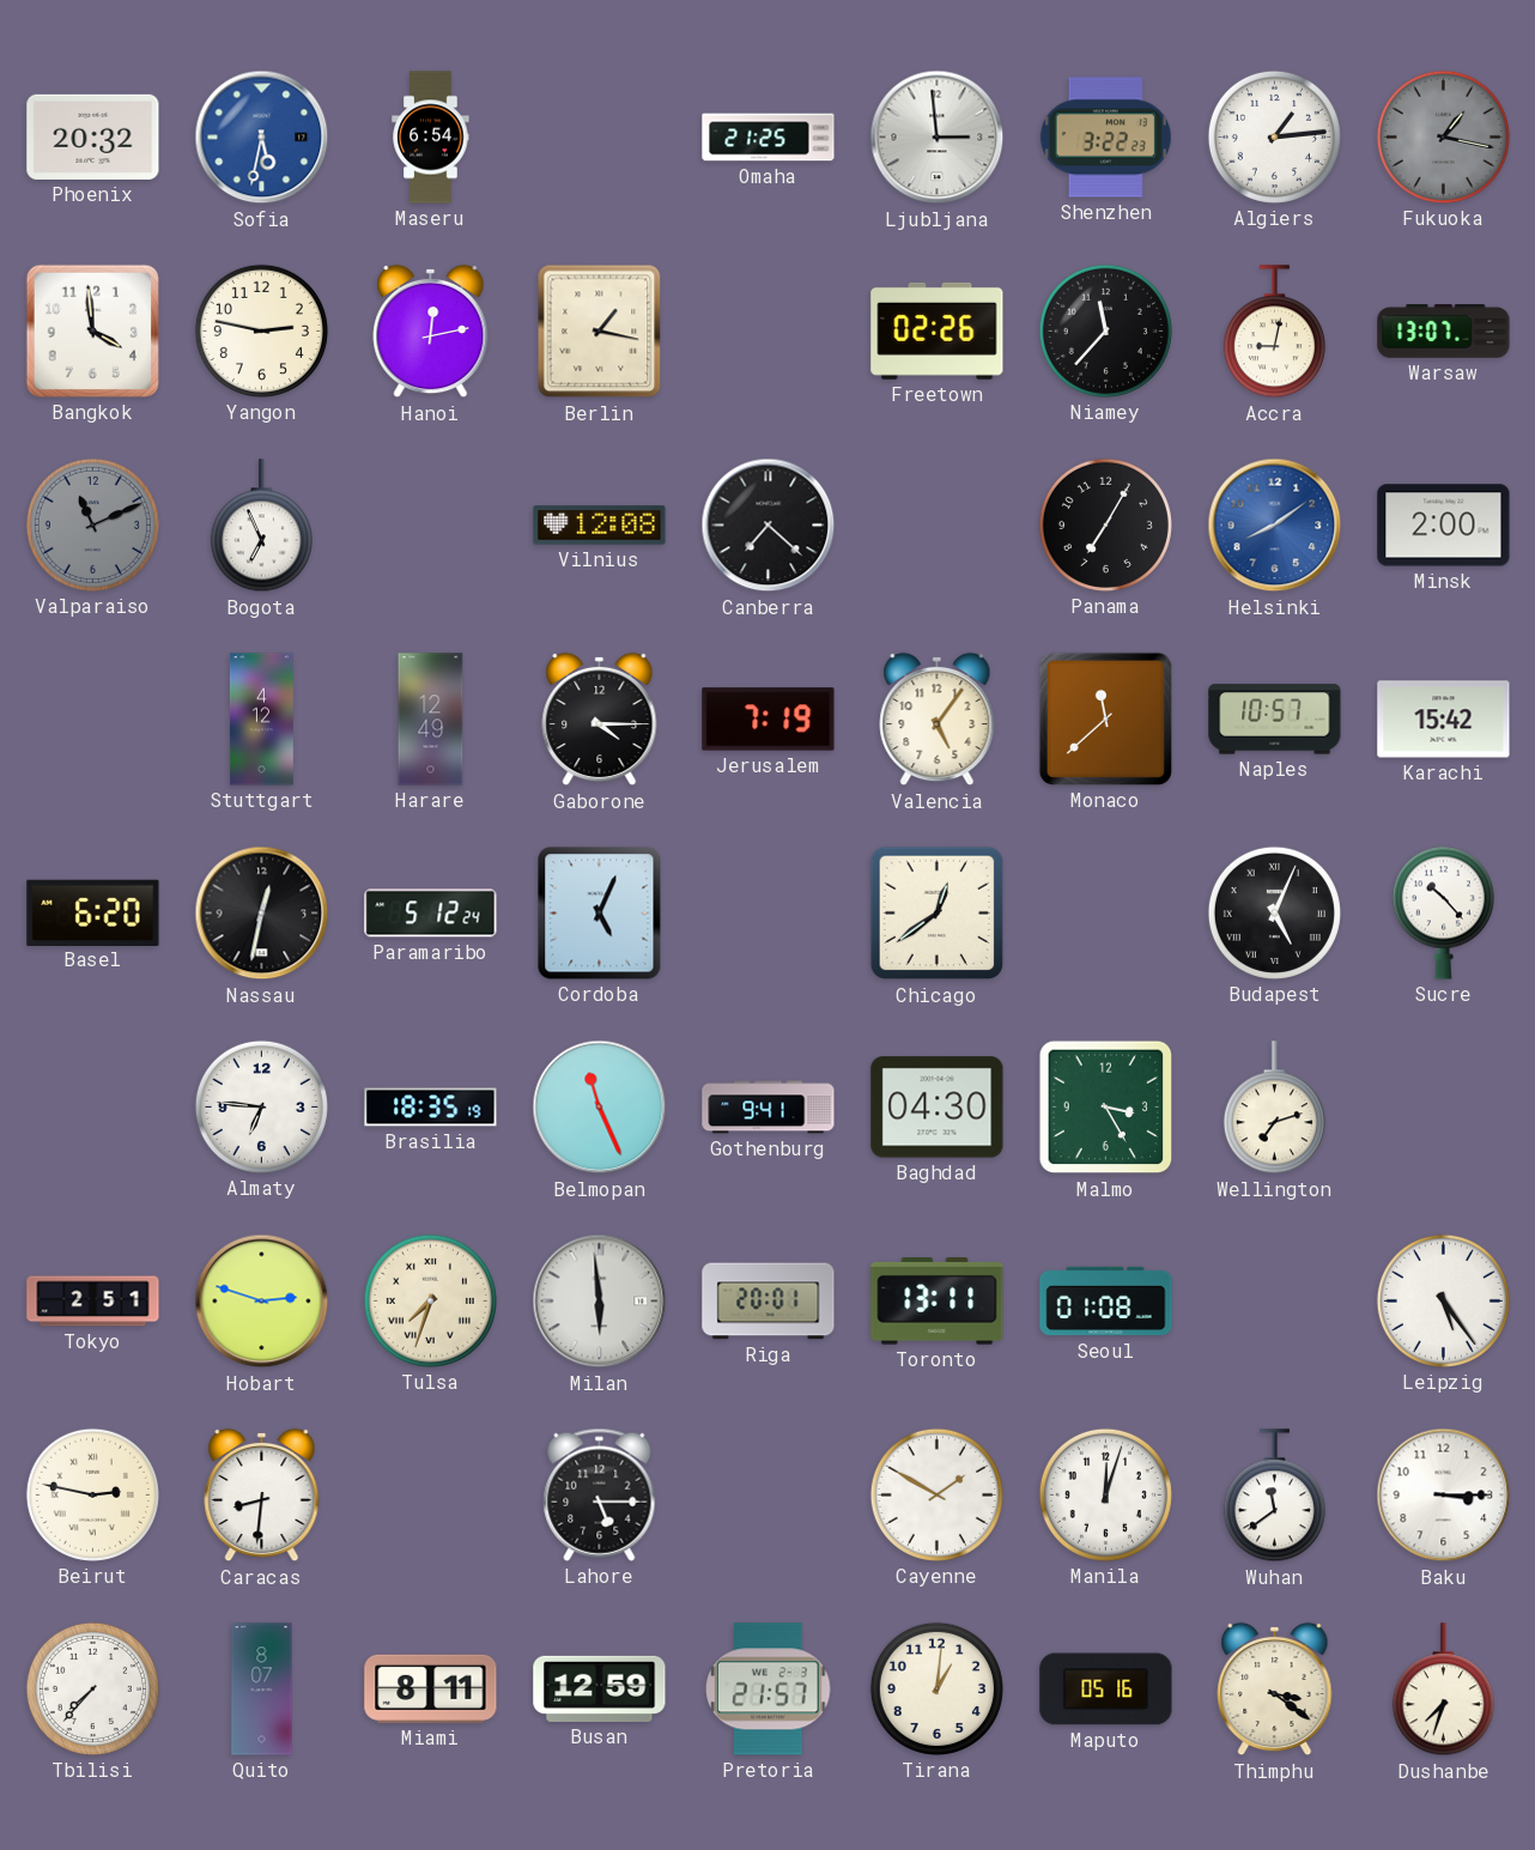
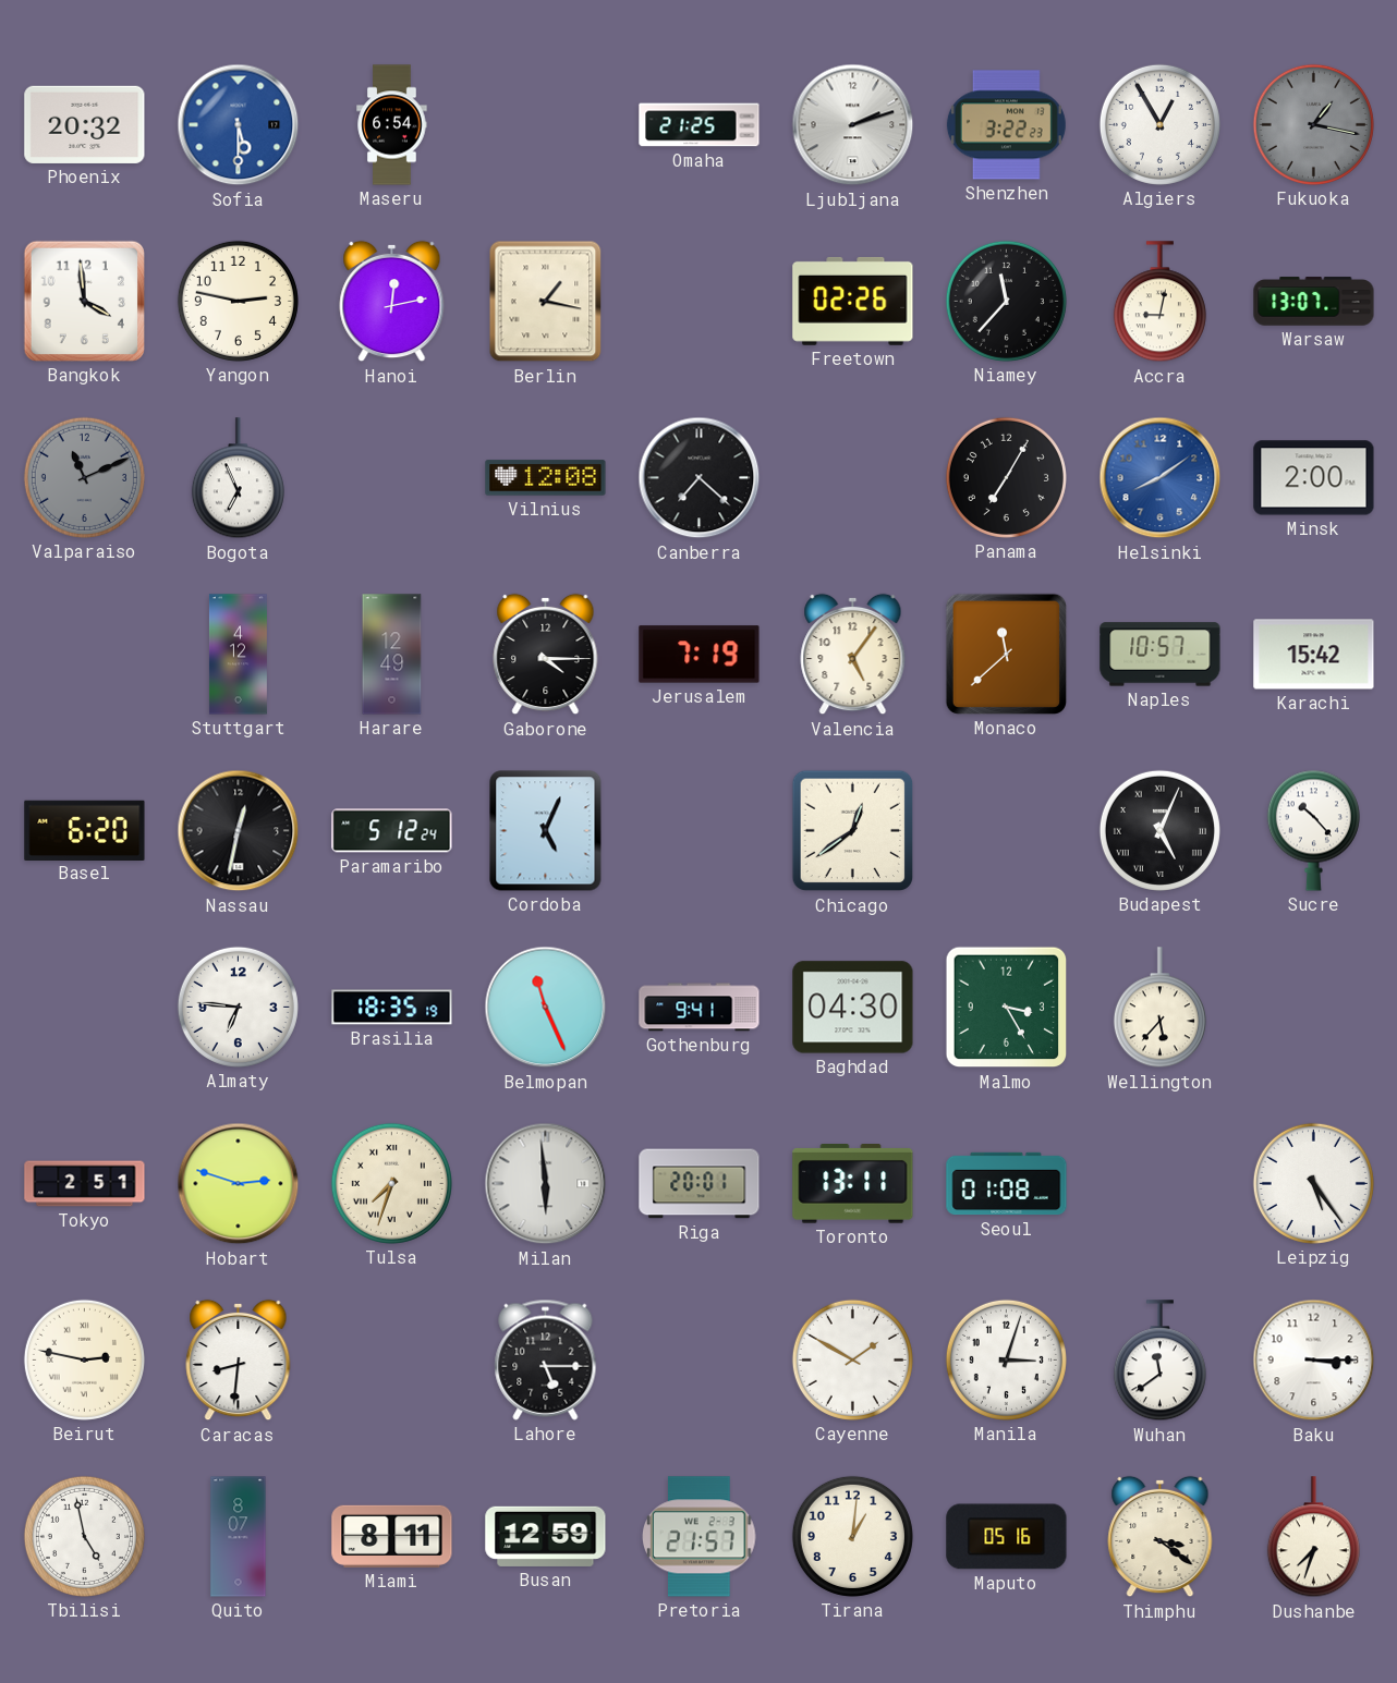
Sofia: 5:32 -> 5:30
Ljubljana: 2:59 -> 2:12
Algiers: 1:14 -> 12:55
Wellington: 7:12 -> 5:37
Manila: 12:03 -> 3:03
Tbilisi: 7:37 -> 4:58
